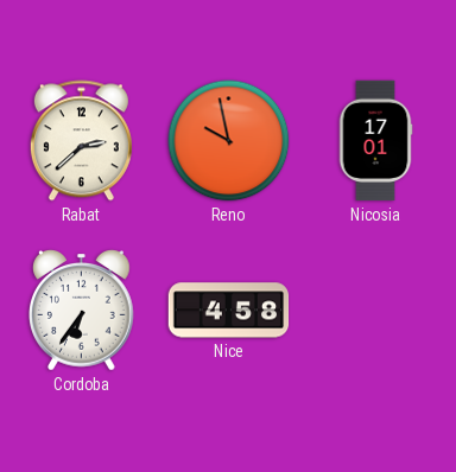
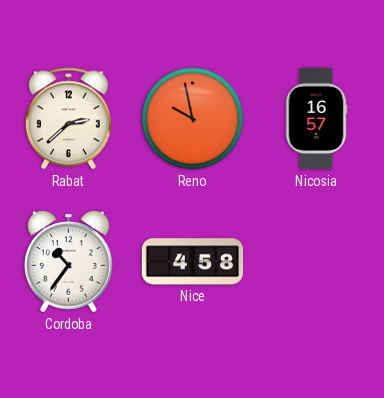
Nicosia: 17:01 -> 16:57
Cordoba: 6:36 -> 10:36
